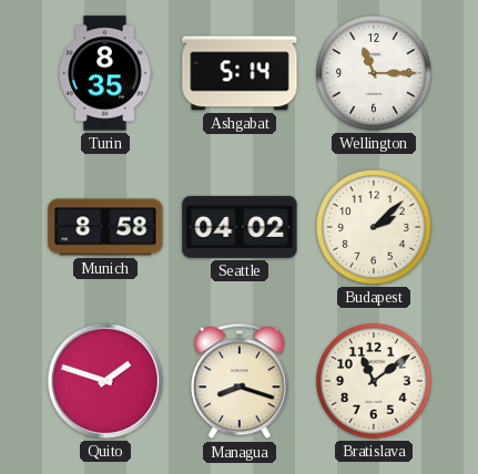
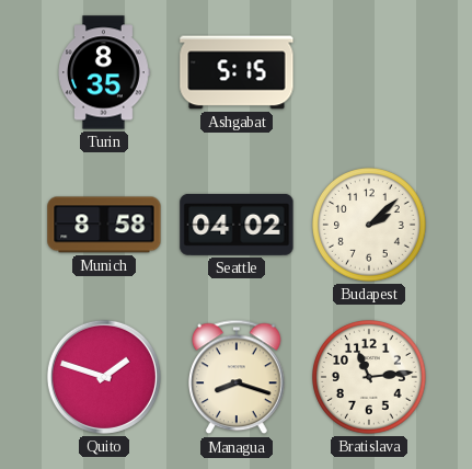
Ashgabat: 5:14 -> 5:15
Wellington: 11:15 -> none
Bratislava: 11:09 -> 11:14
